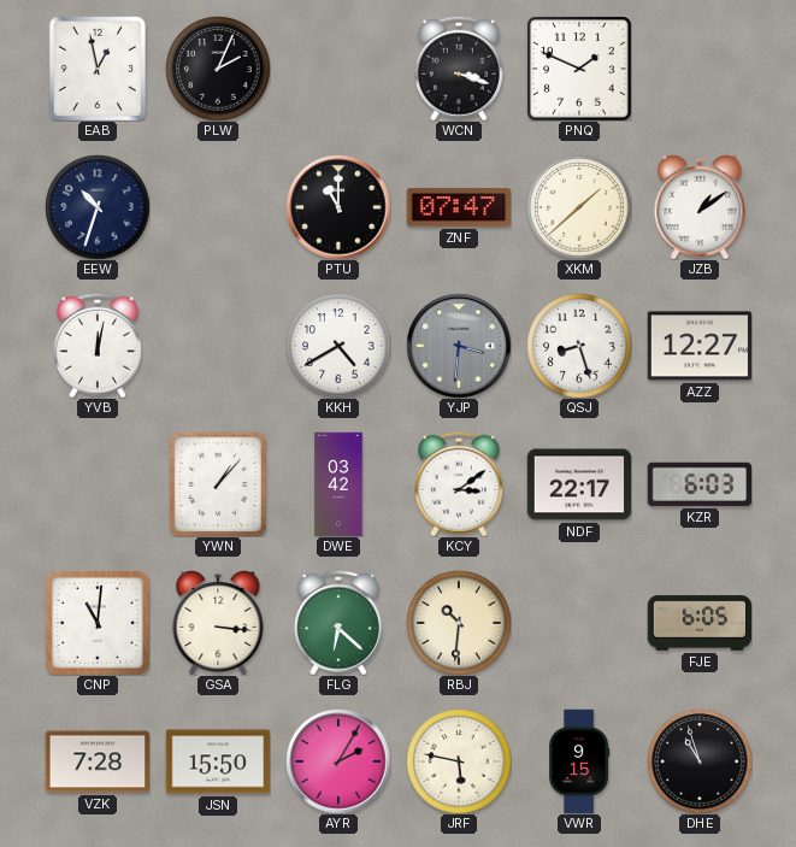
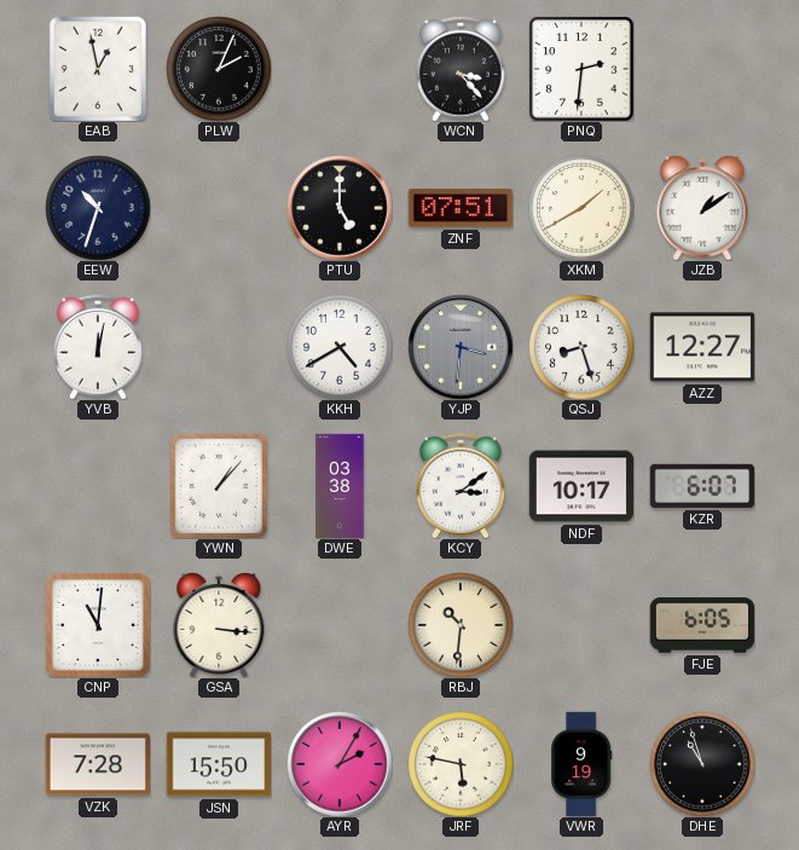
WCN: 3:18 -> 3:23
PNQ: 1:49 -> 2:31
PTU: 11:00 -> 5:00
ZNF: 07:47 -> 07:51
XKM: 1:38 -> 1:40
DWE: 03:42 -> 03:38
NDF: 22:17 -> 10:17
KZR: 6:03 -> 6:07
FLG: 6:22 -> none
VWR: 9:15 -> 9:19
